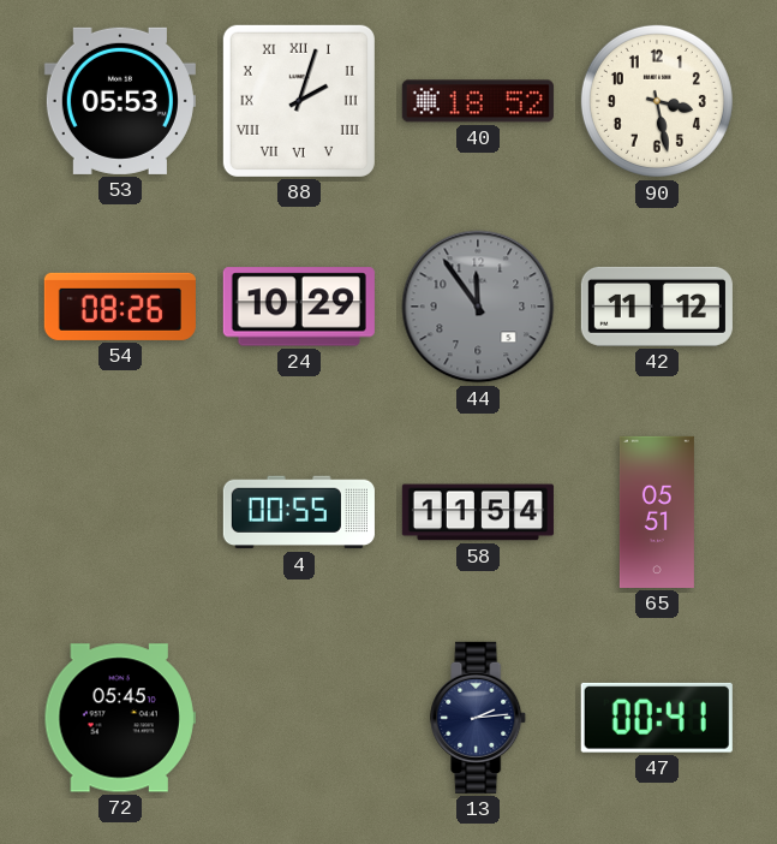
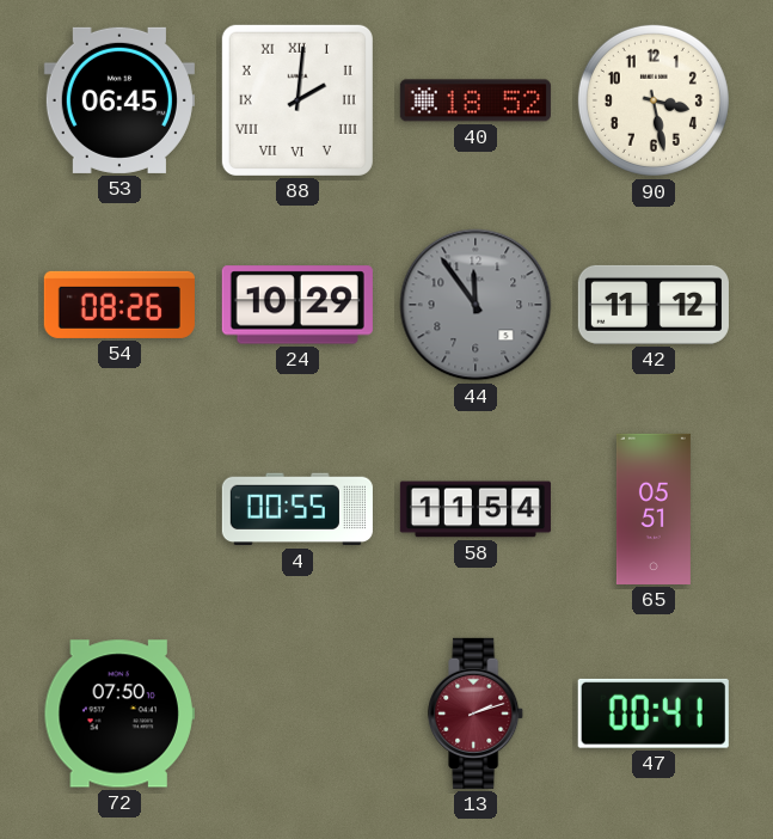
53: 05:53 -> 06:45
88: 2:03 -> 2:01
72: 05:45 -> 07:50
13: 2:14 -> 2:12
13 dial: navy -> burgundy
